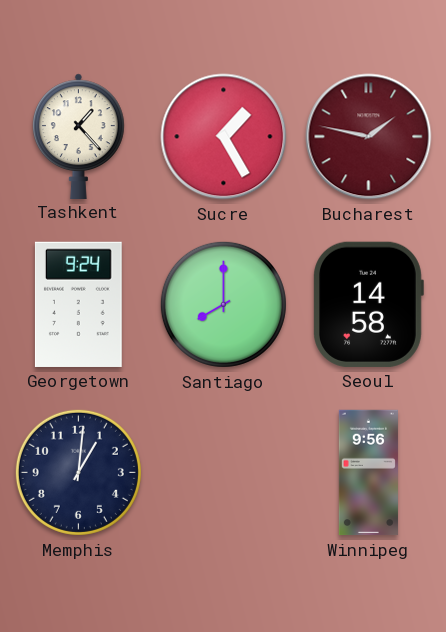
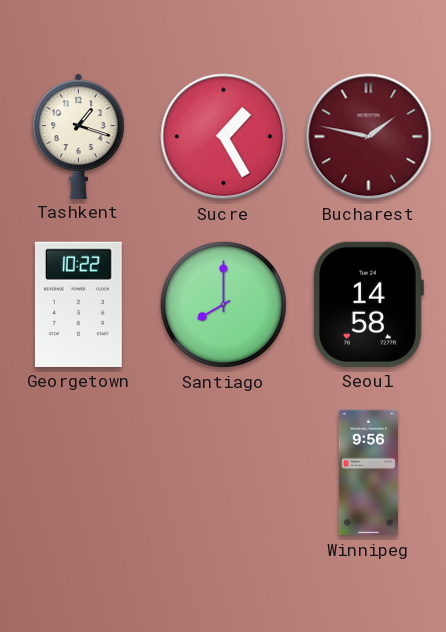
Tashkent: 1:23 -> 1:18
Georgetown: 9:24 -> 10:22
Memphis: 1:01 -> none
